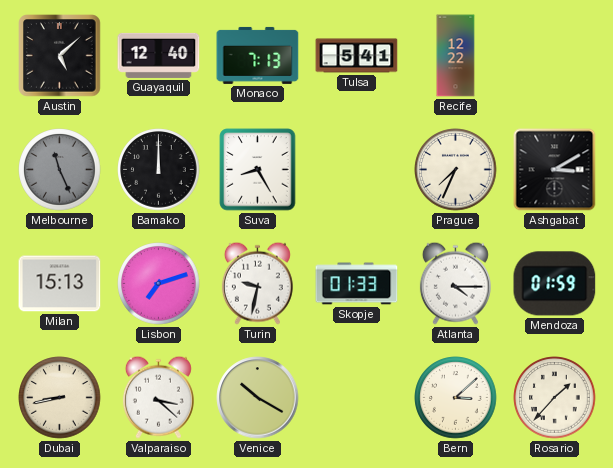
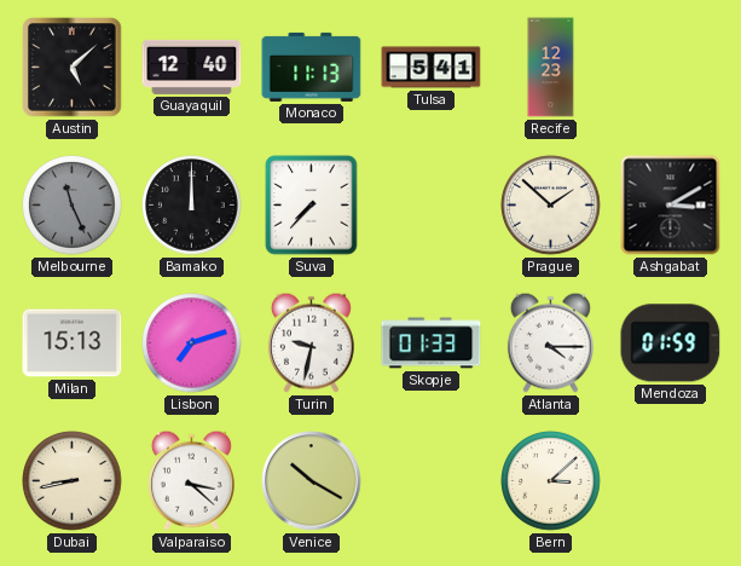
Monaco: 7:13 -> 11:13
Recife: 12:22 -> 12:23
Suva: 8:25 -> 7:37
Prague: 7:34 -> 1:52
Rosario: 1:37 -> none
